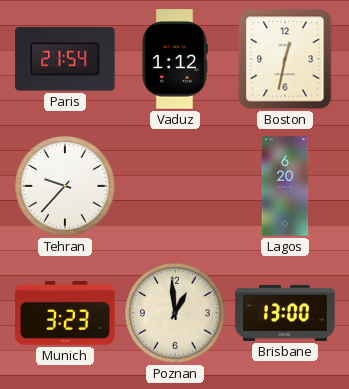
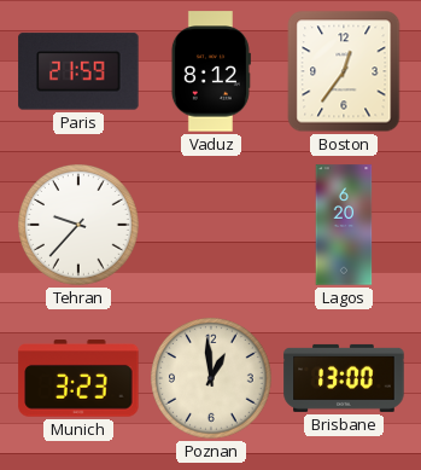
Paris: 21:54 -> 21:59
Vaduz: 1:12 -> 8:12
Boston: 12:32 -> 12:36
